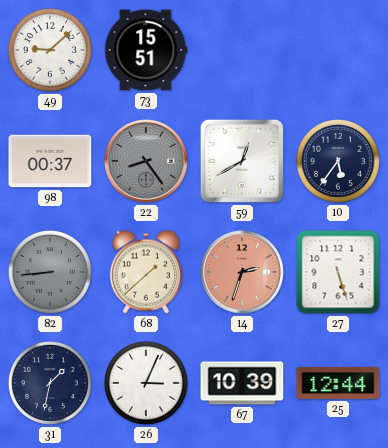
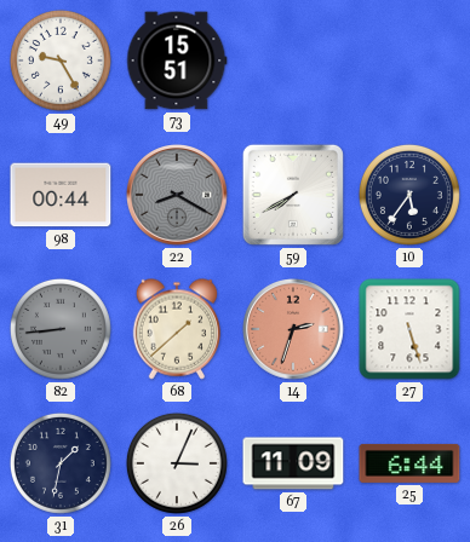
49: 9:08 -> 9:25
98: 00:37 -> 00:44
22: 8:24 -> 8:20
59: 12:40 -> 7:40
67: 10:39 -> 11:09
25: 12:44 -> 6:44
